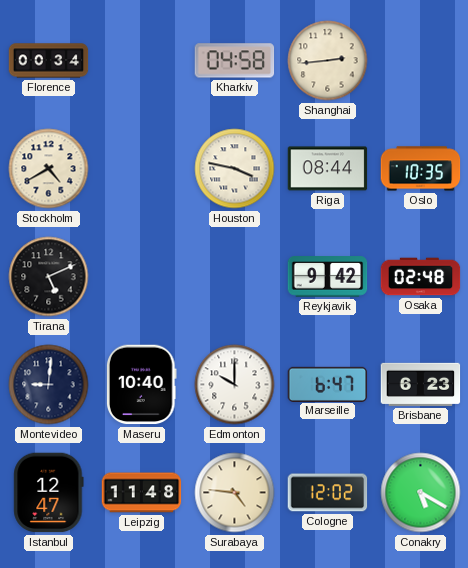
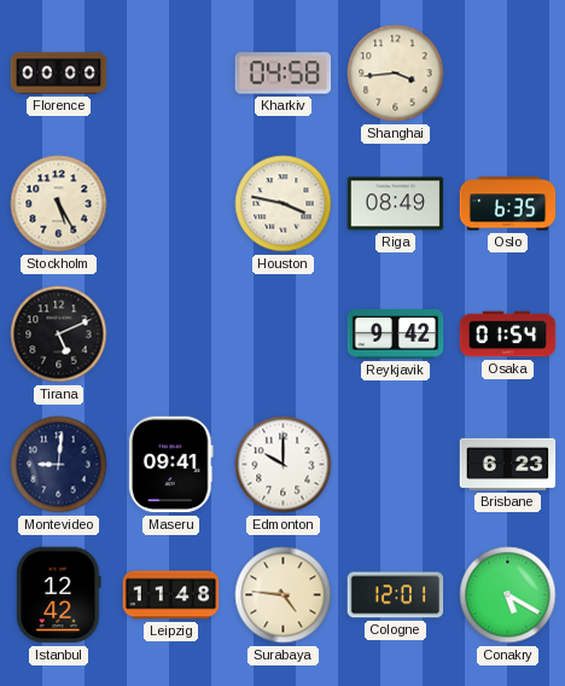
Florence: 00:34 -> 00:00
Shanghai: 2:44 -> 3:44
Stockholm: 4:40 -> 5:25
Riga: 08:44 -> 08:49
Oslo: 10:35 -> 6:35
Osaka: 02:48 -> 01:54
Maseru: 10:40 -> 09:41
Marseille: 6:47 -> none
Istanbul: 12:47 -> 12:42
Cologne: 12:02 -> 12:01
